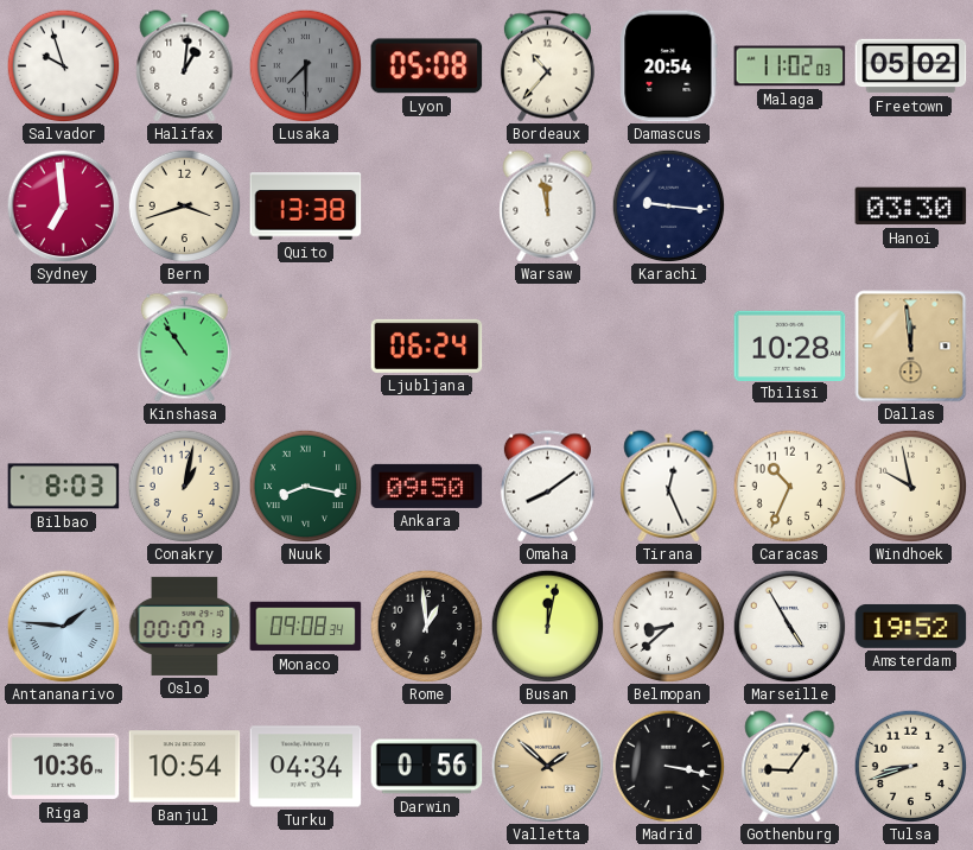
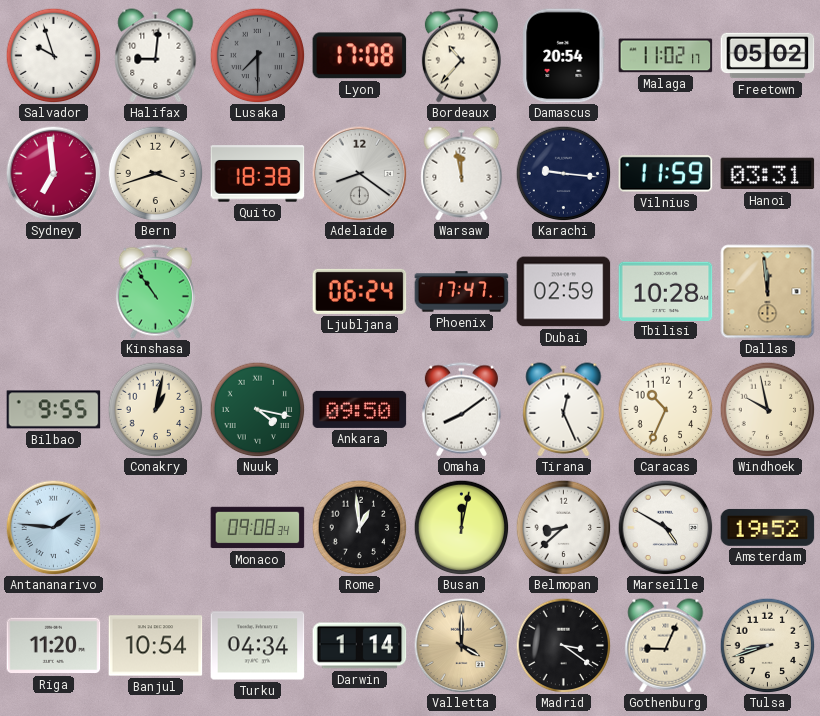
Halifax: 1:01 -> 9:01
Lyon: 05:08 -> 17:08
Malaga: 11:02:03 -> 11:02:17
Quito: 13:38 -> 18:38
Adelaide: none -> 8:21
Vilnius: none -> 11:59
Hanoi: 03:30 -> 03:31
Phoenix: none -> 17:47
Dubai: none -> 02:59
Bilbao: 8:03 -> 9:55
Nuuk: 8:17 -> 4:17
Oslo: 00:07 -> none
Marseille: 4:55 -> 4:50
Riga: 10:36 -> 11:20
Darwin: 0:56 -> 1:14
Valletta: 1:52 -> 4:00
Madrid: 3:17 -> 3:21
Gothenburg: 9:06 -> 9:04
